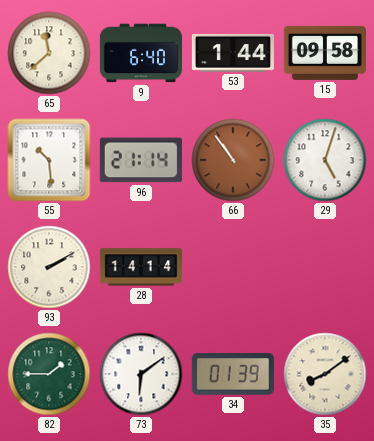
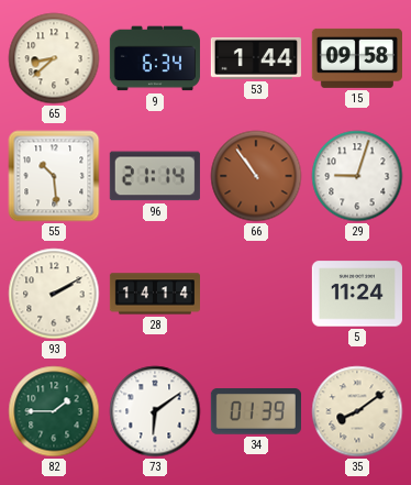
65: 11:38 -> 8:38
9: 6:40 -> 6:34
29: 5:03 -> 9:03
5: none -> 11:24
